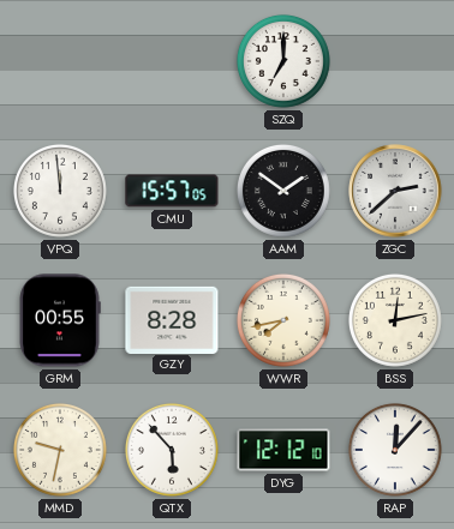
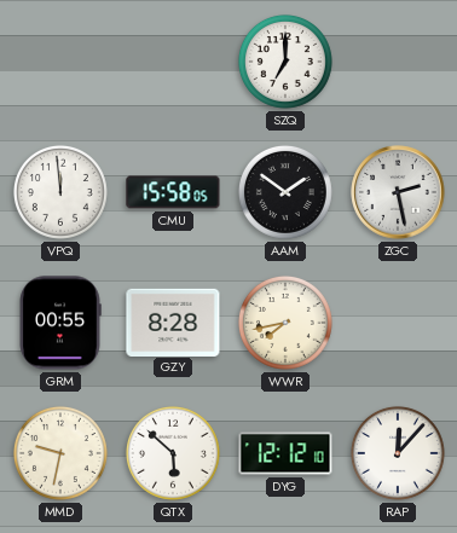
CMU: 15:57 -> 15:58
ZGC: 2:38 -> 2:28
BSS: 12:13 -> none
QTX: 5:53 -> 5:52
